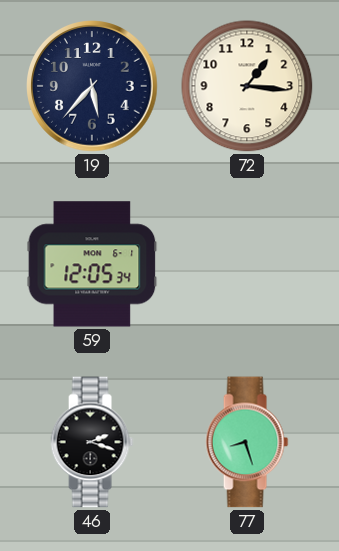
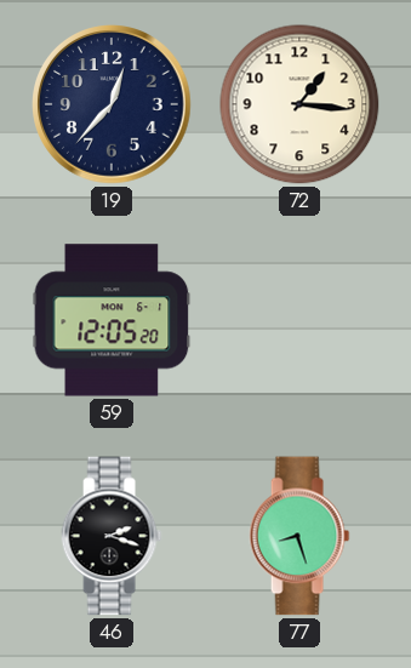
19: 5:37 -> 12:37
59: 12:05:34 -> 12:05:20
